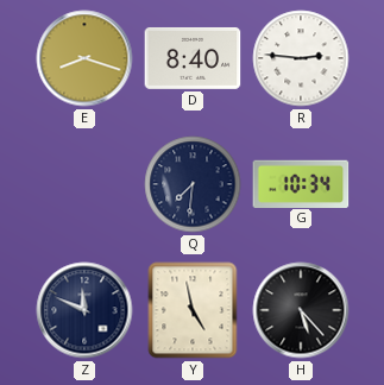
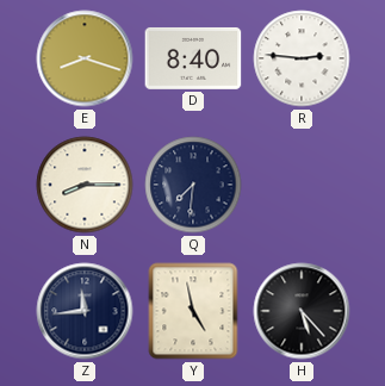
N: none -> 8:15
G: 10:34 -> none
Z: 11:49 -> 11:44
